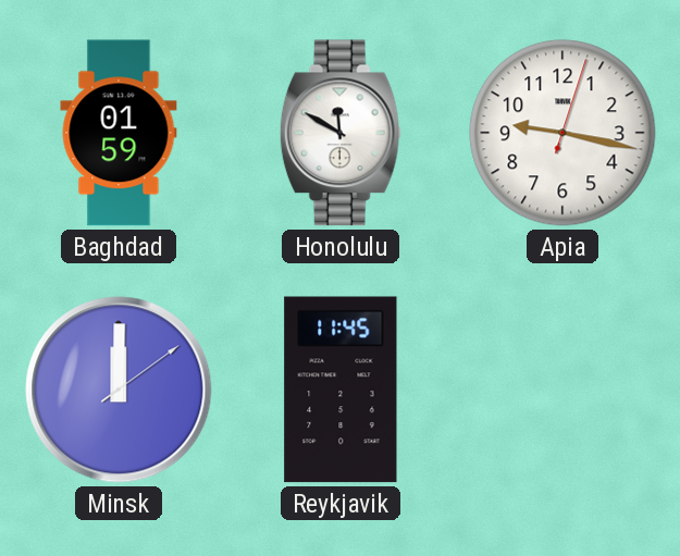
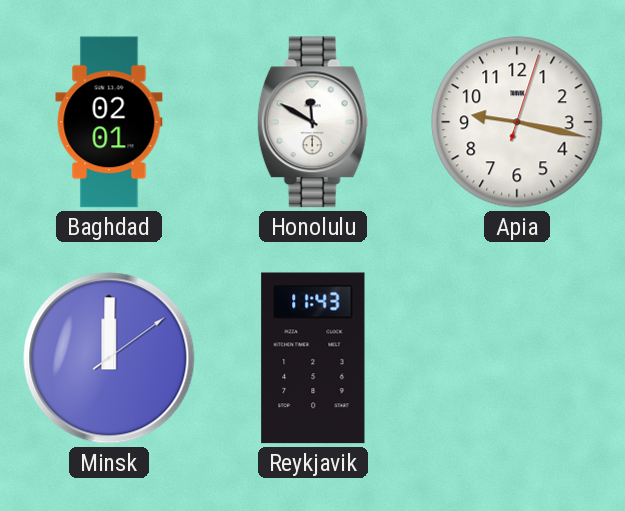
Baghdad: 01:59 -> 02:01
Reykjavik: 11:45 -> 11:43
